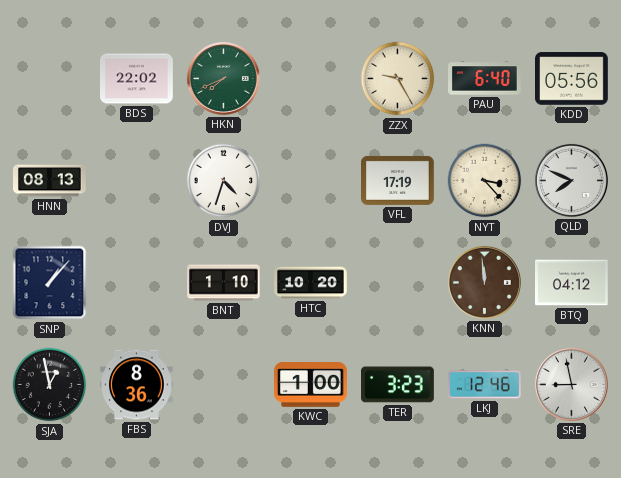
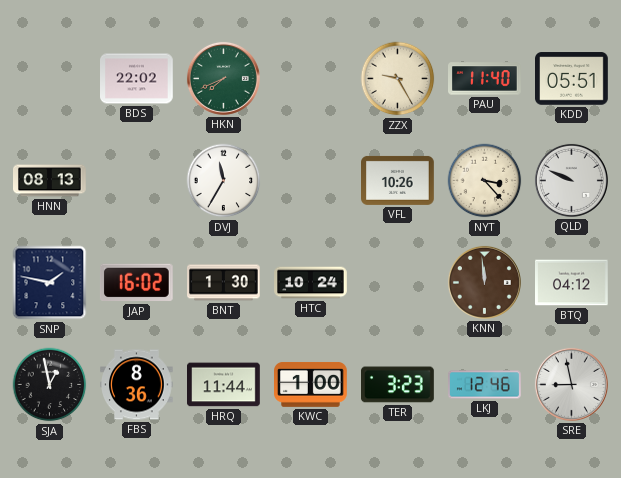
PAU: 6:40 -> 11:40
KDD: 05:56 -> 05:51
DVJ: 4:33 -> 11:35
VFL: 17:19 -> 10:26
QLD: 7:49 -> 9:49
SNP: 1:07 -> 1:47
JAP: none -> 16:02
BNT: 1:10 -> 1:30
HTC: 10:20 -> 10:24
HRQ: none -> 11:44
